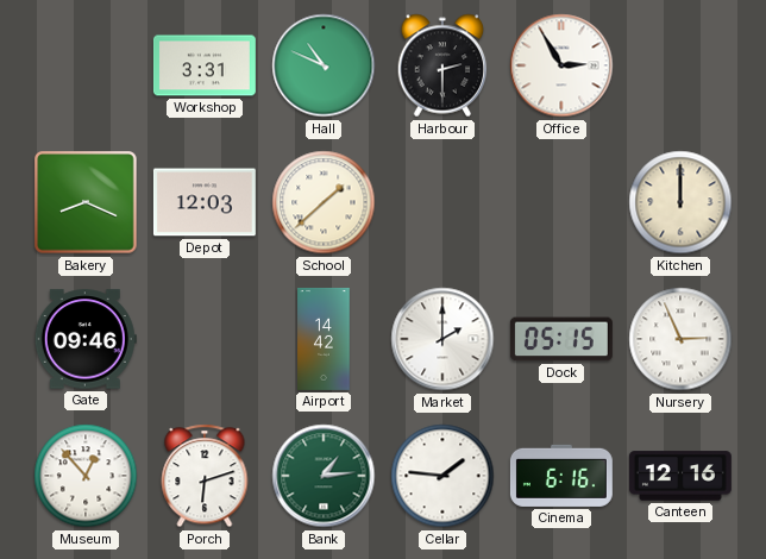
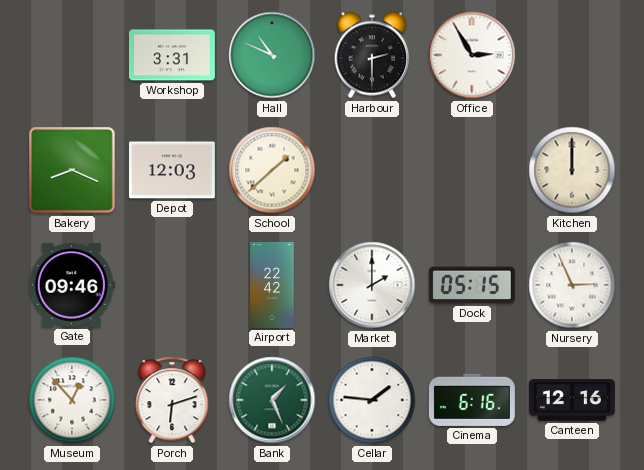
Airport: 14:42 -> 22:42
Bank: 1:14 -> 1:26
